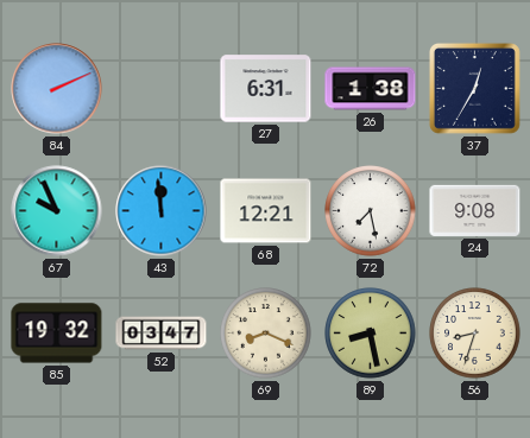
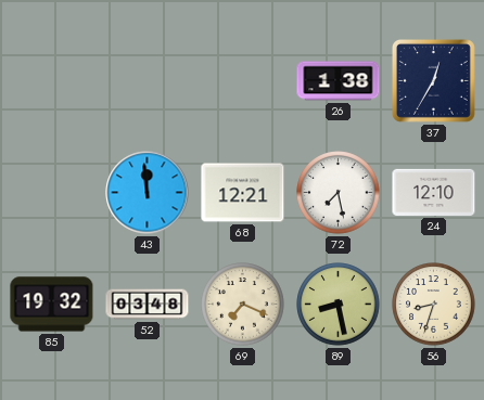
84: 2:11 -> none
27: 6:31 -> none
67: 9:56 -> none
24: 9:08 -> 12:10
52: 03:47 -> 03:48
69: 8:19 -> 7:19
